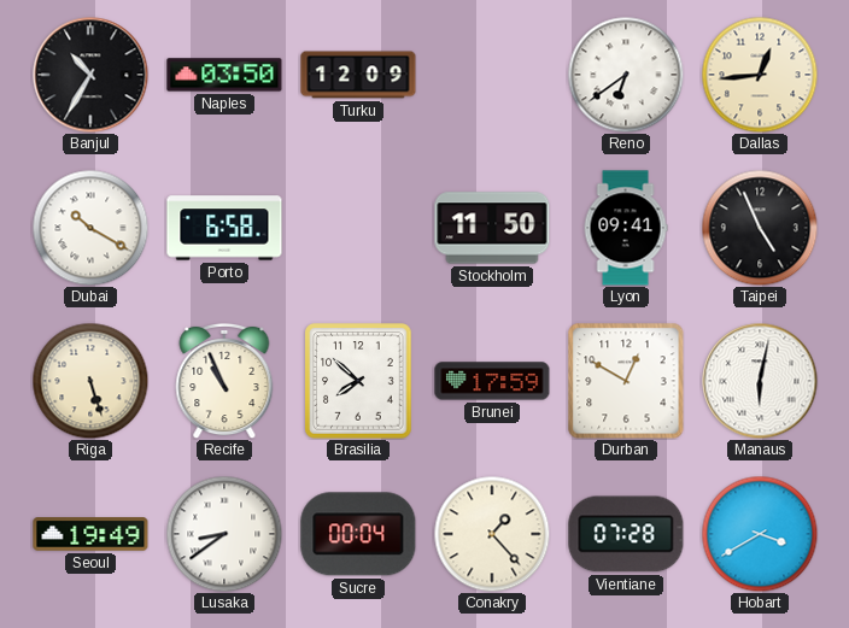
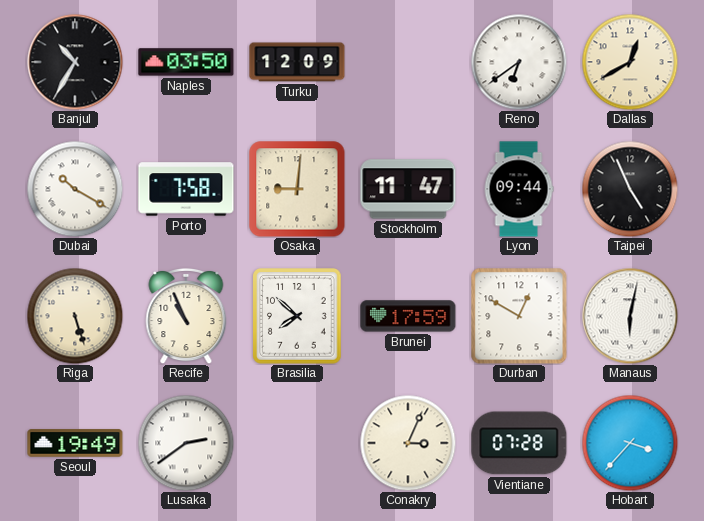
Dallas: 12:44 -> 12:40
Porto: 6:58 -> 7:58
Osaka: none -> 9:01
Stockholm: 11:50 -> 11:47
Lyon: 09:41 -> 09:44
Lusaka: 8:39 -> 2:39
Sucre: 00:04 -> none
Conakry: 1:23 -> 3:04
Hobart: 3:40 -> 3:37
